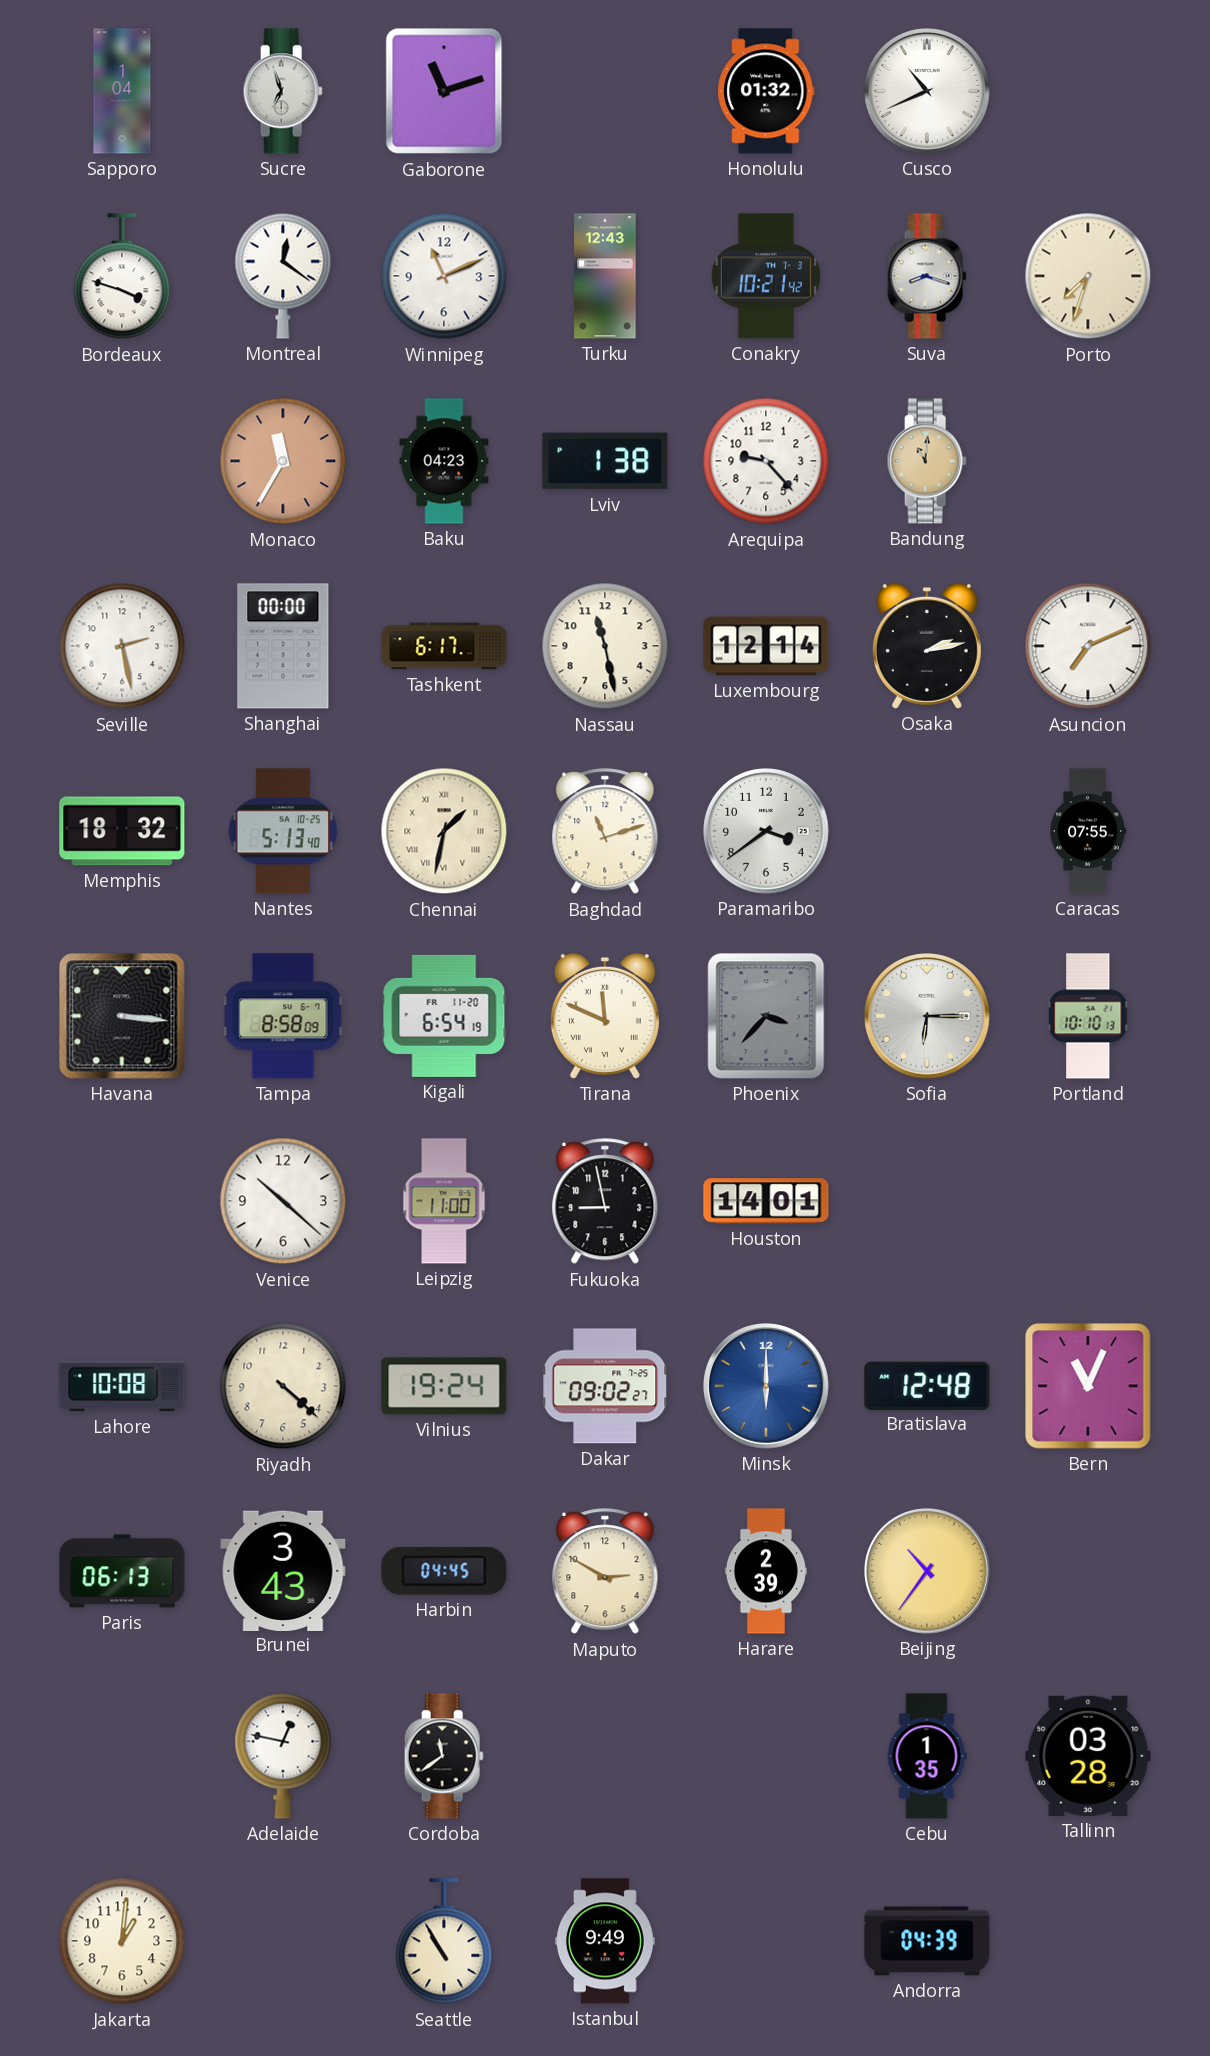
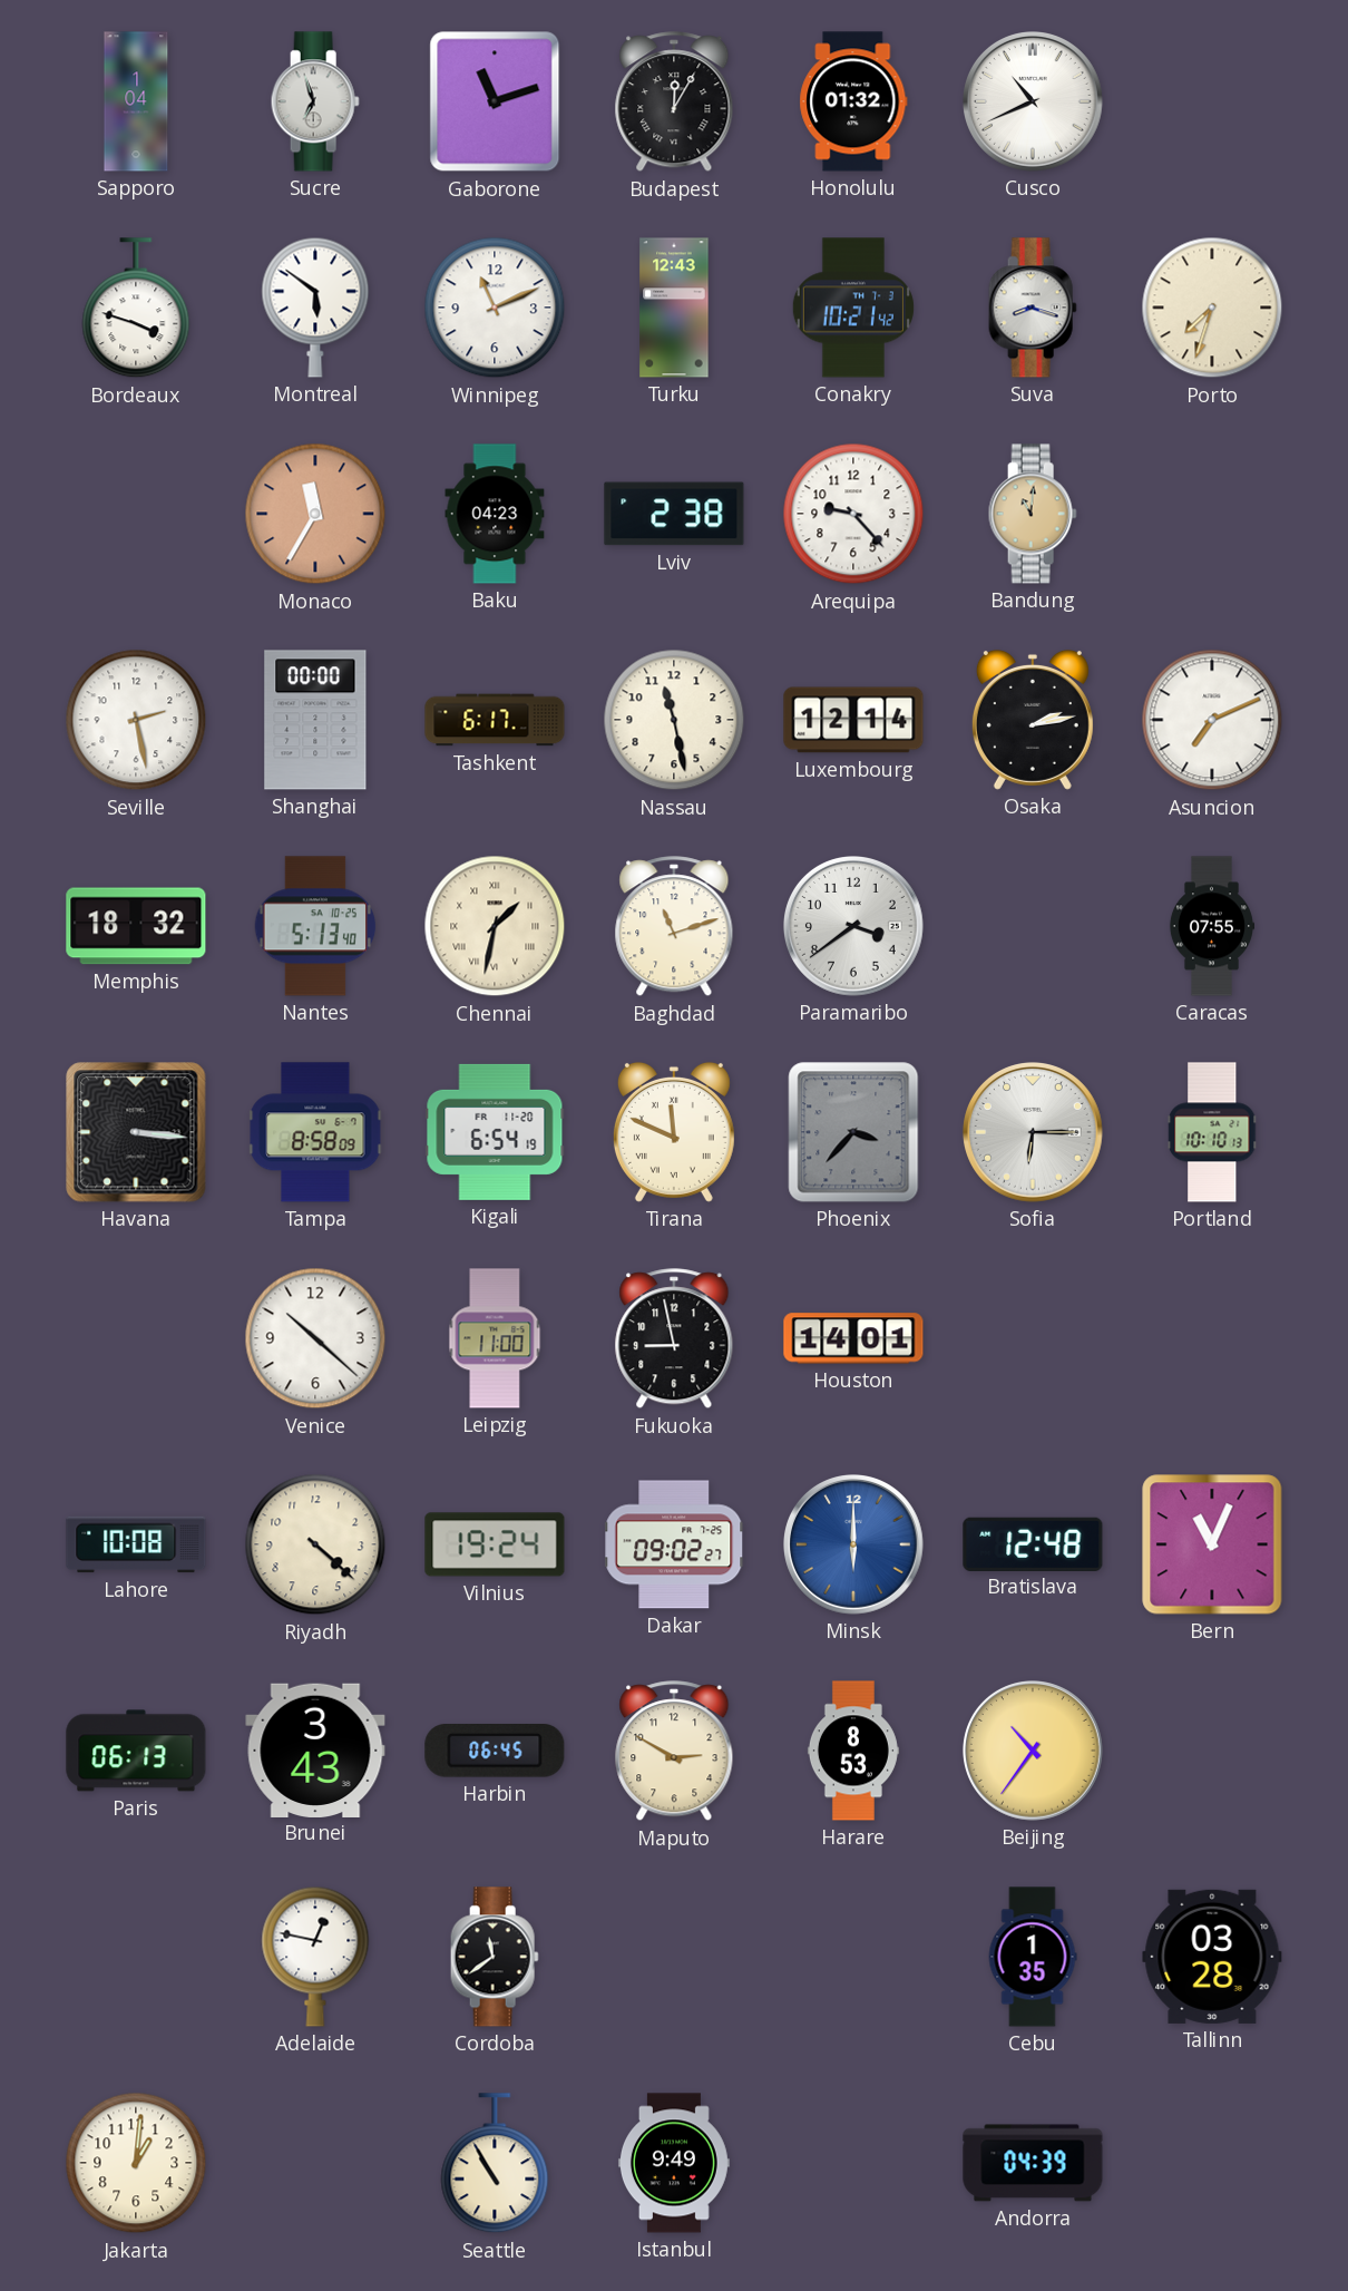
Budapest: none -> 12:05
Montreal: 12:21 -> 5:51
Lviv: 1:38 -> 2:38
Harbin: 04:45 -> 06:45
Harare: 2:39 -> 8:53
